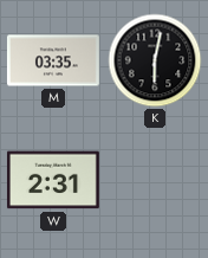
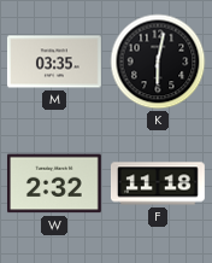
W: 2:31 -> 2:32
F: none -> 11:18
